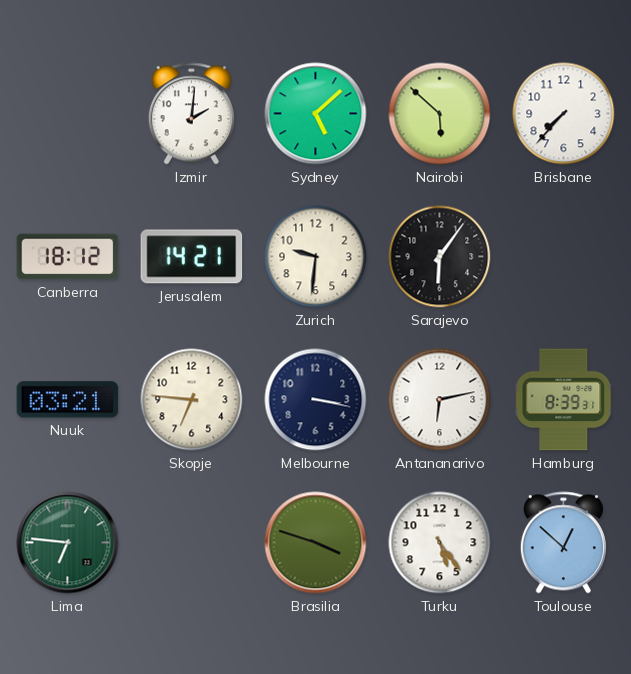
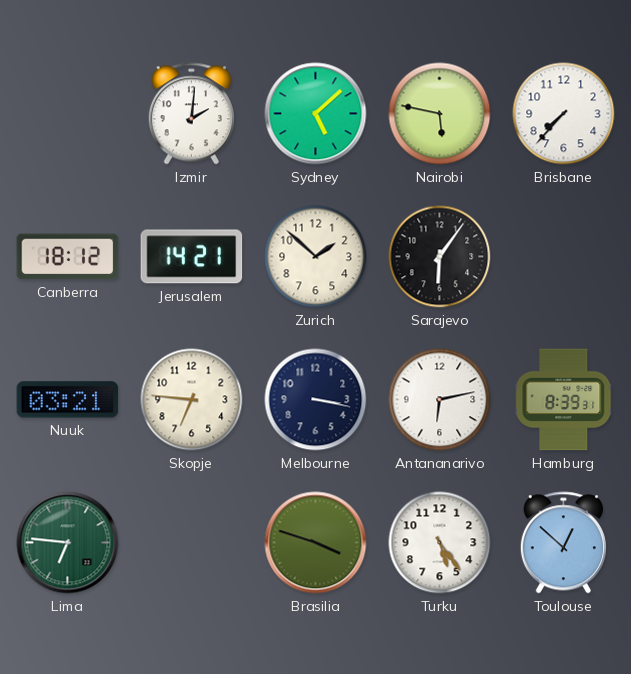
Nairobi: 5:52 -> 5:47
Zurich: 9:31 -> 1:52
